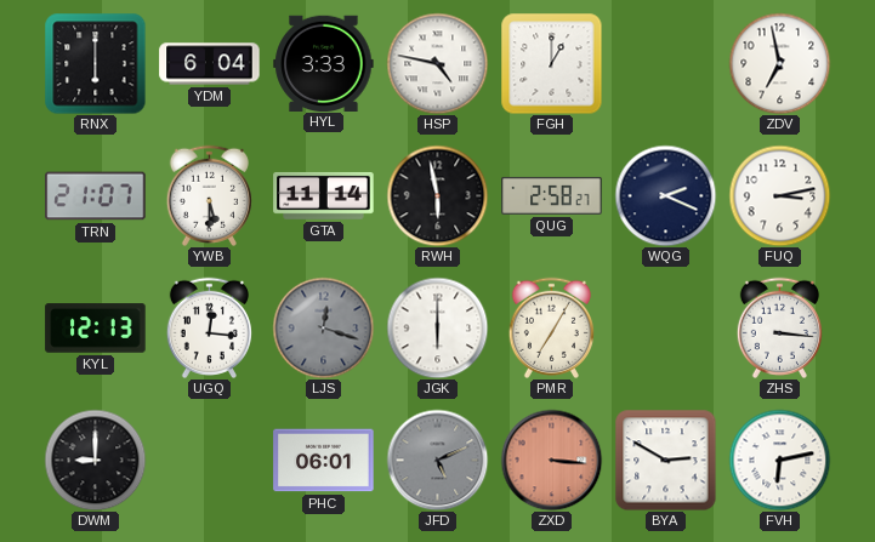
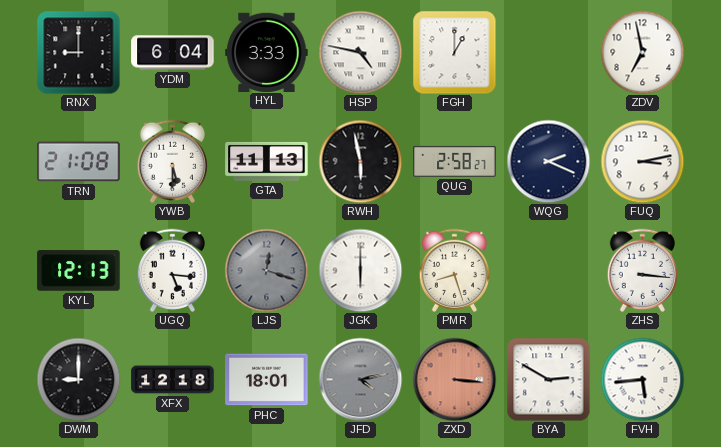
RNX: 6:00 -> 9:00
TRN: 21:07 -> 21:08
GTA: 11:14 -> 11:13
UGQ: 12:16 -> 5:16
PMR: 7:05 -> 8:27
XFX: none -> 12:18
PHC: 06:01 -> 18:01
JFD: 5:11 -> 4:13
FVH: 6:13 -> 5:44
